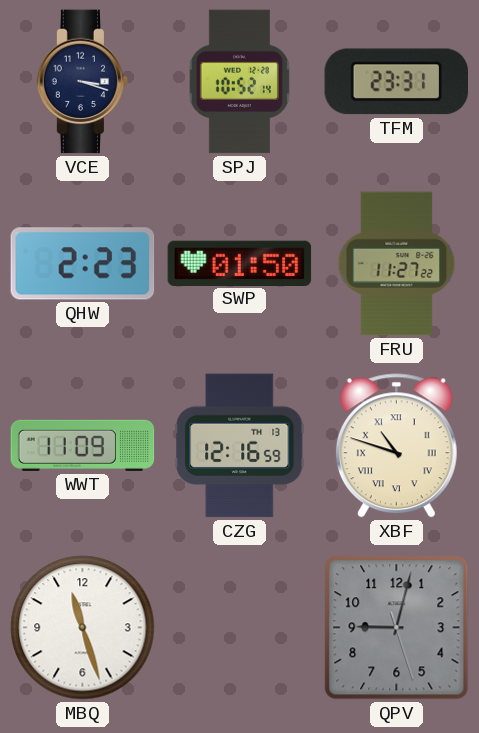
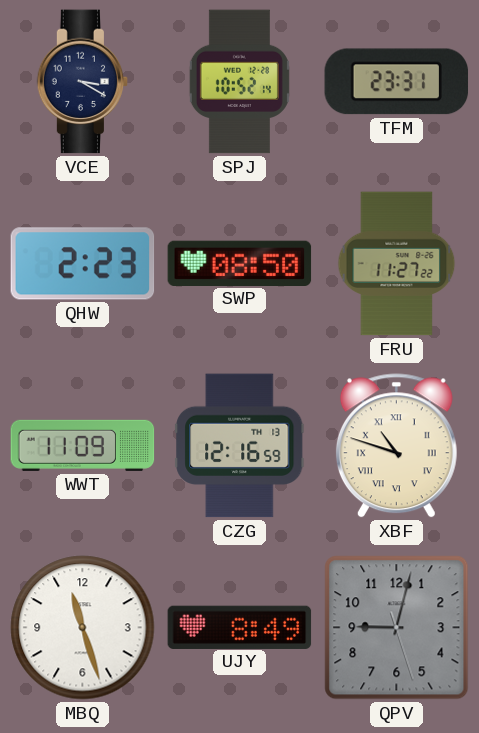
VCE: 3:18 -> 3:20
SWP: 01:50 -> 08:50
UJY: none -> 8:49
